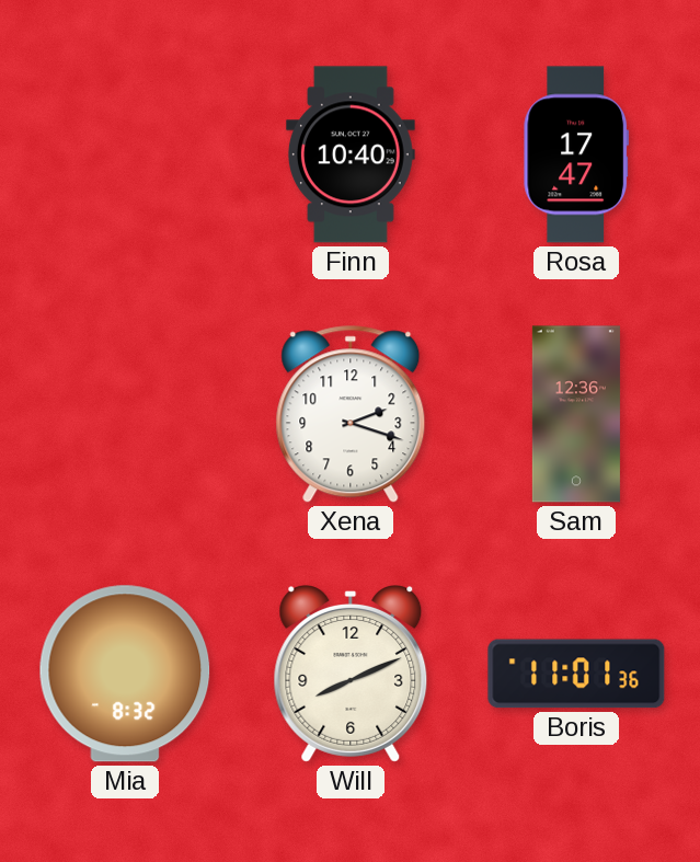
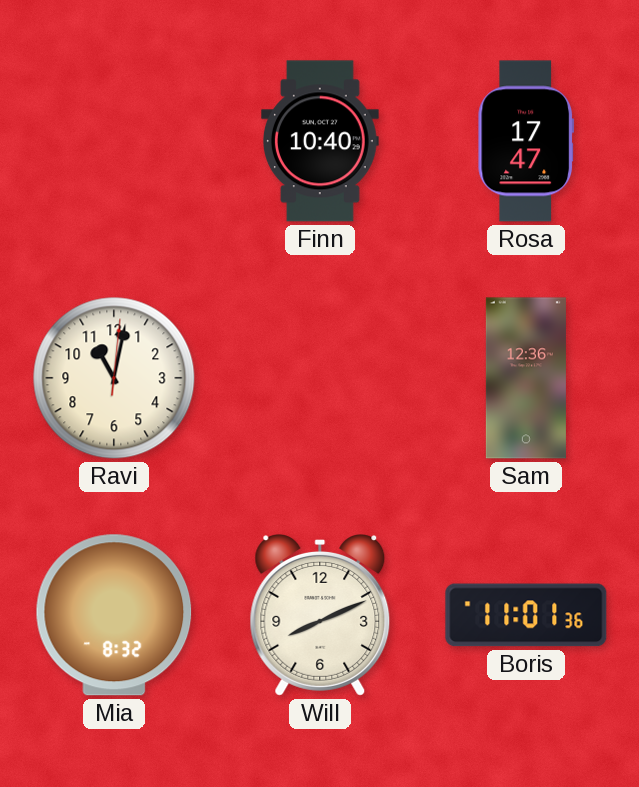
Ravi: none -> 11:02
Xena: 2:18 -> none
